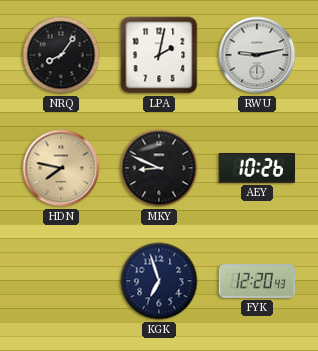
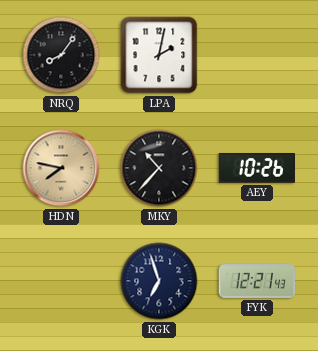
RWU: 9:13 -> none
MKY: 8:49 -> 10:37
FYK: 12:20 -> 12:21
